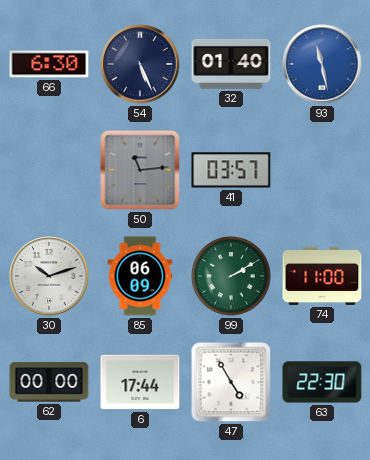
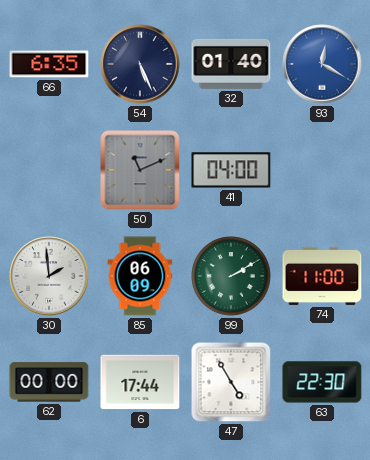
66: 6:30 -> 6:35
93: 11:28 -> 12:20
50: 11:14 -> 11:11
41: 03:57 -> 04:00
30: 10:12 -> 1:59
